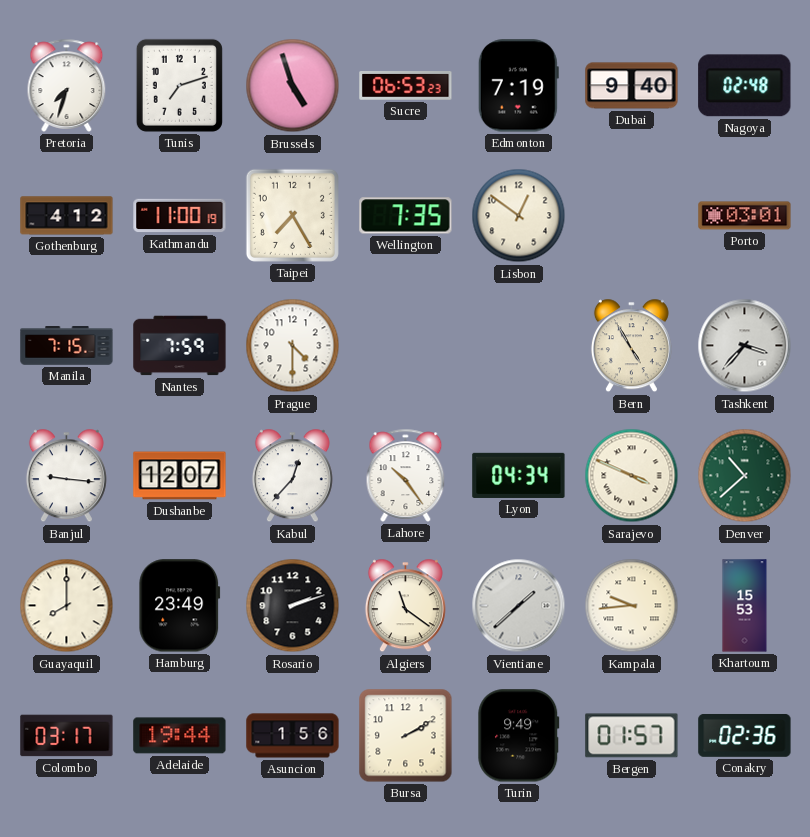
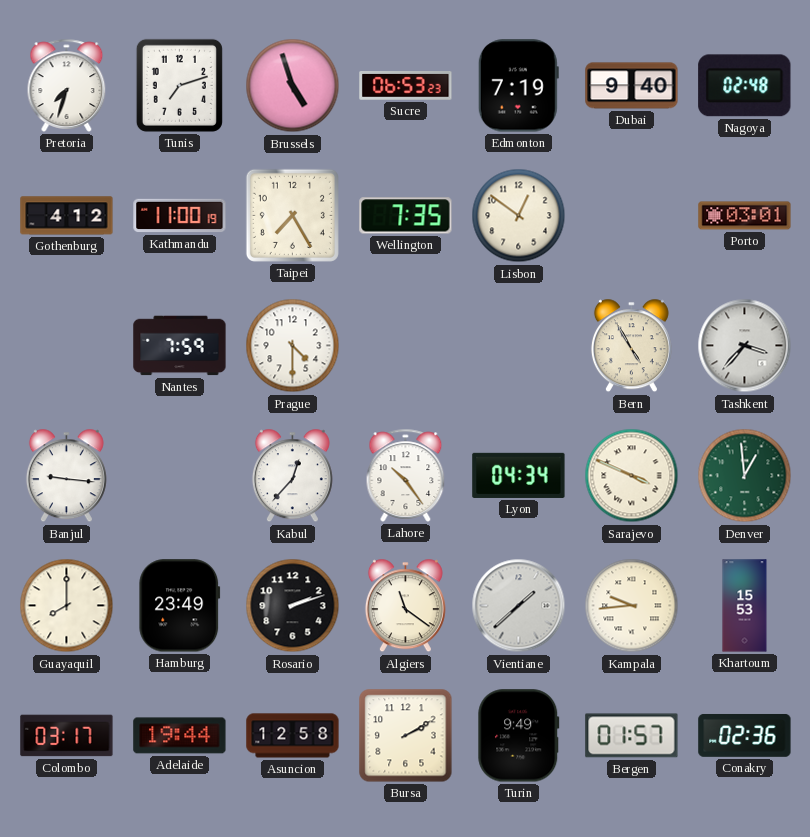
Manila: 7:15 -> none
Dushanbe: 12:07 -> none
Denver: 10:38 -> 12:59
Asuncion: 1:56 -> 12:58
